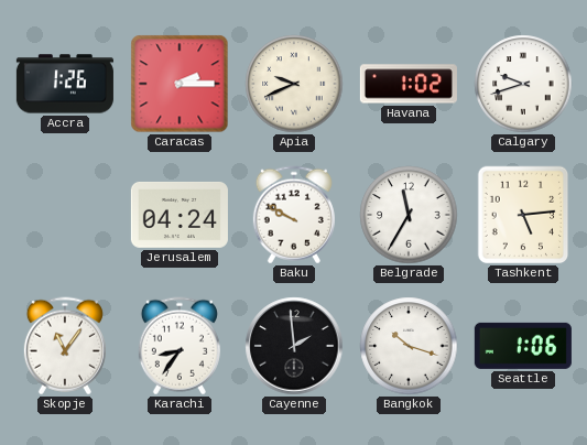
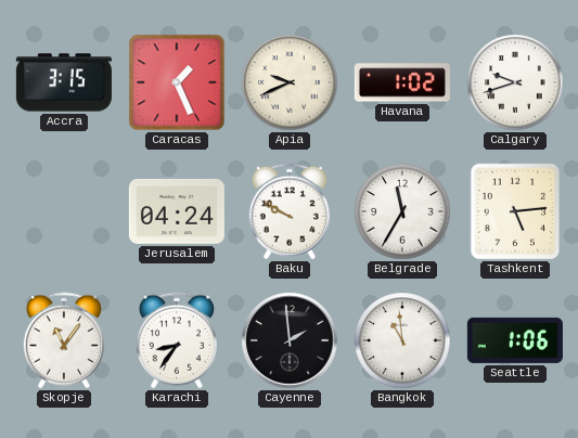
Accra: 1:26 -> 3:15
Caracas: 2:15 -> 1:26
Bangkok: 10:18 -> 10:59
